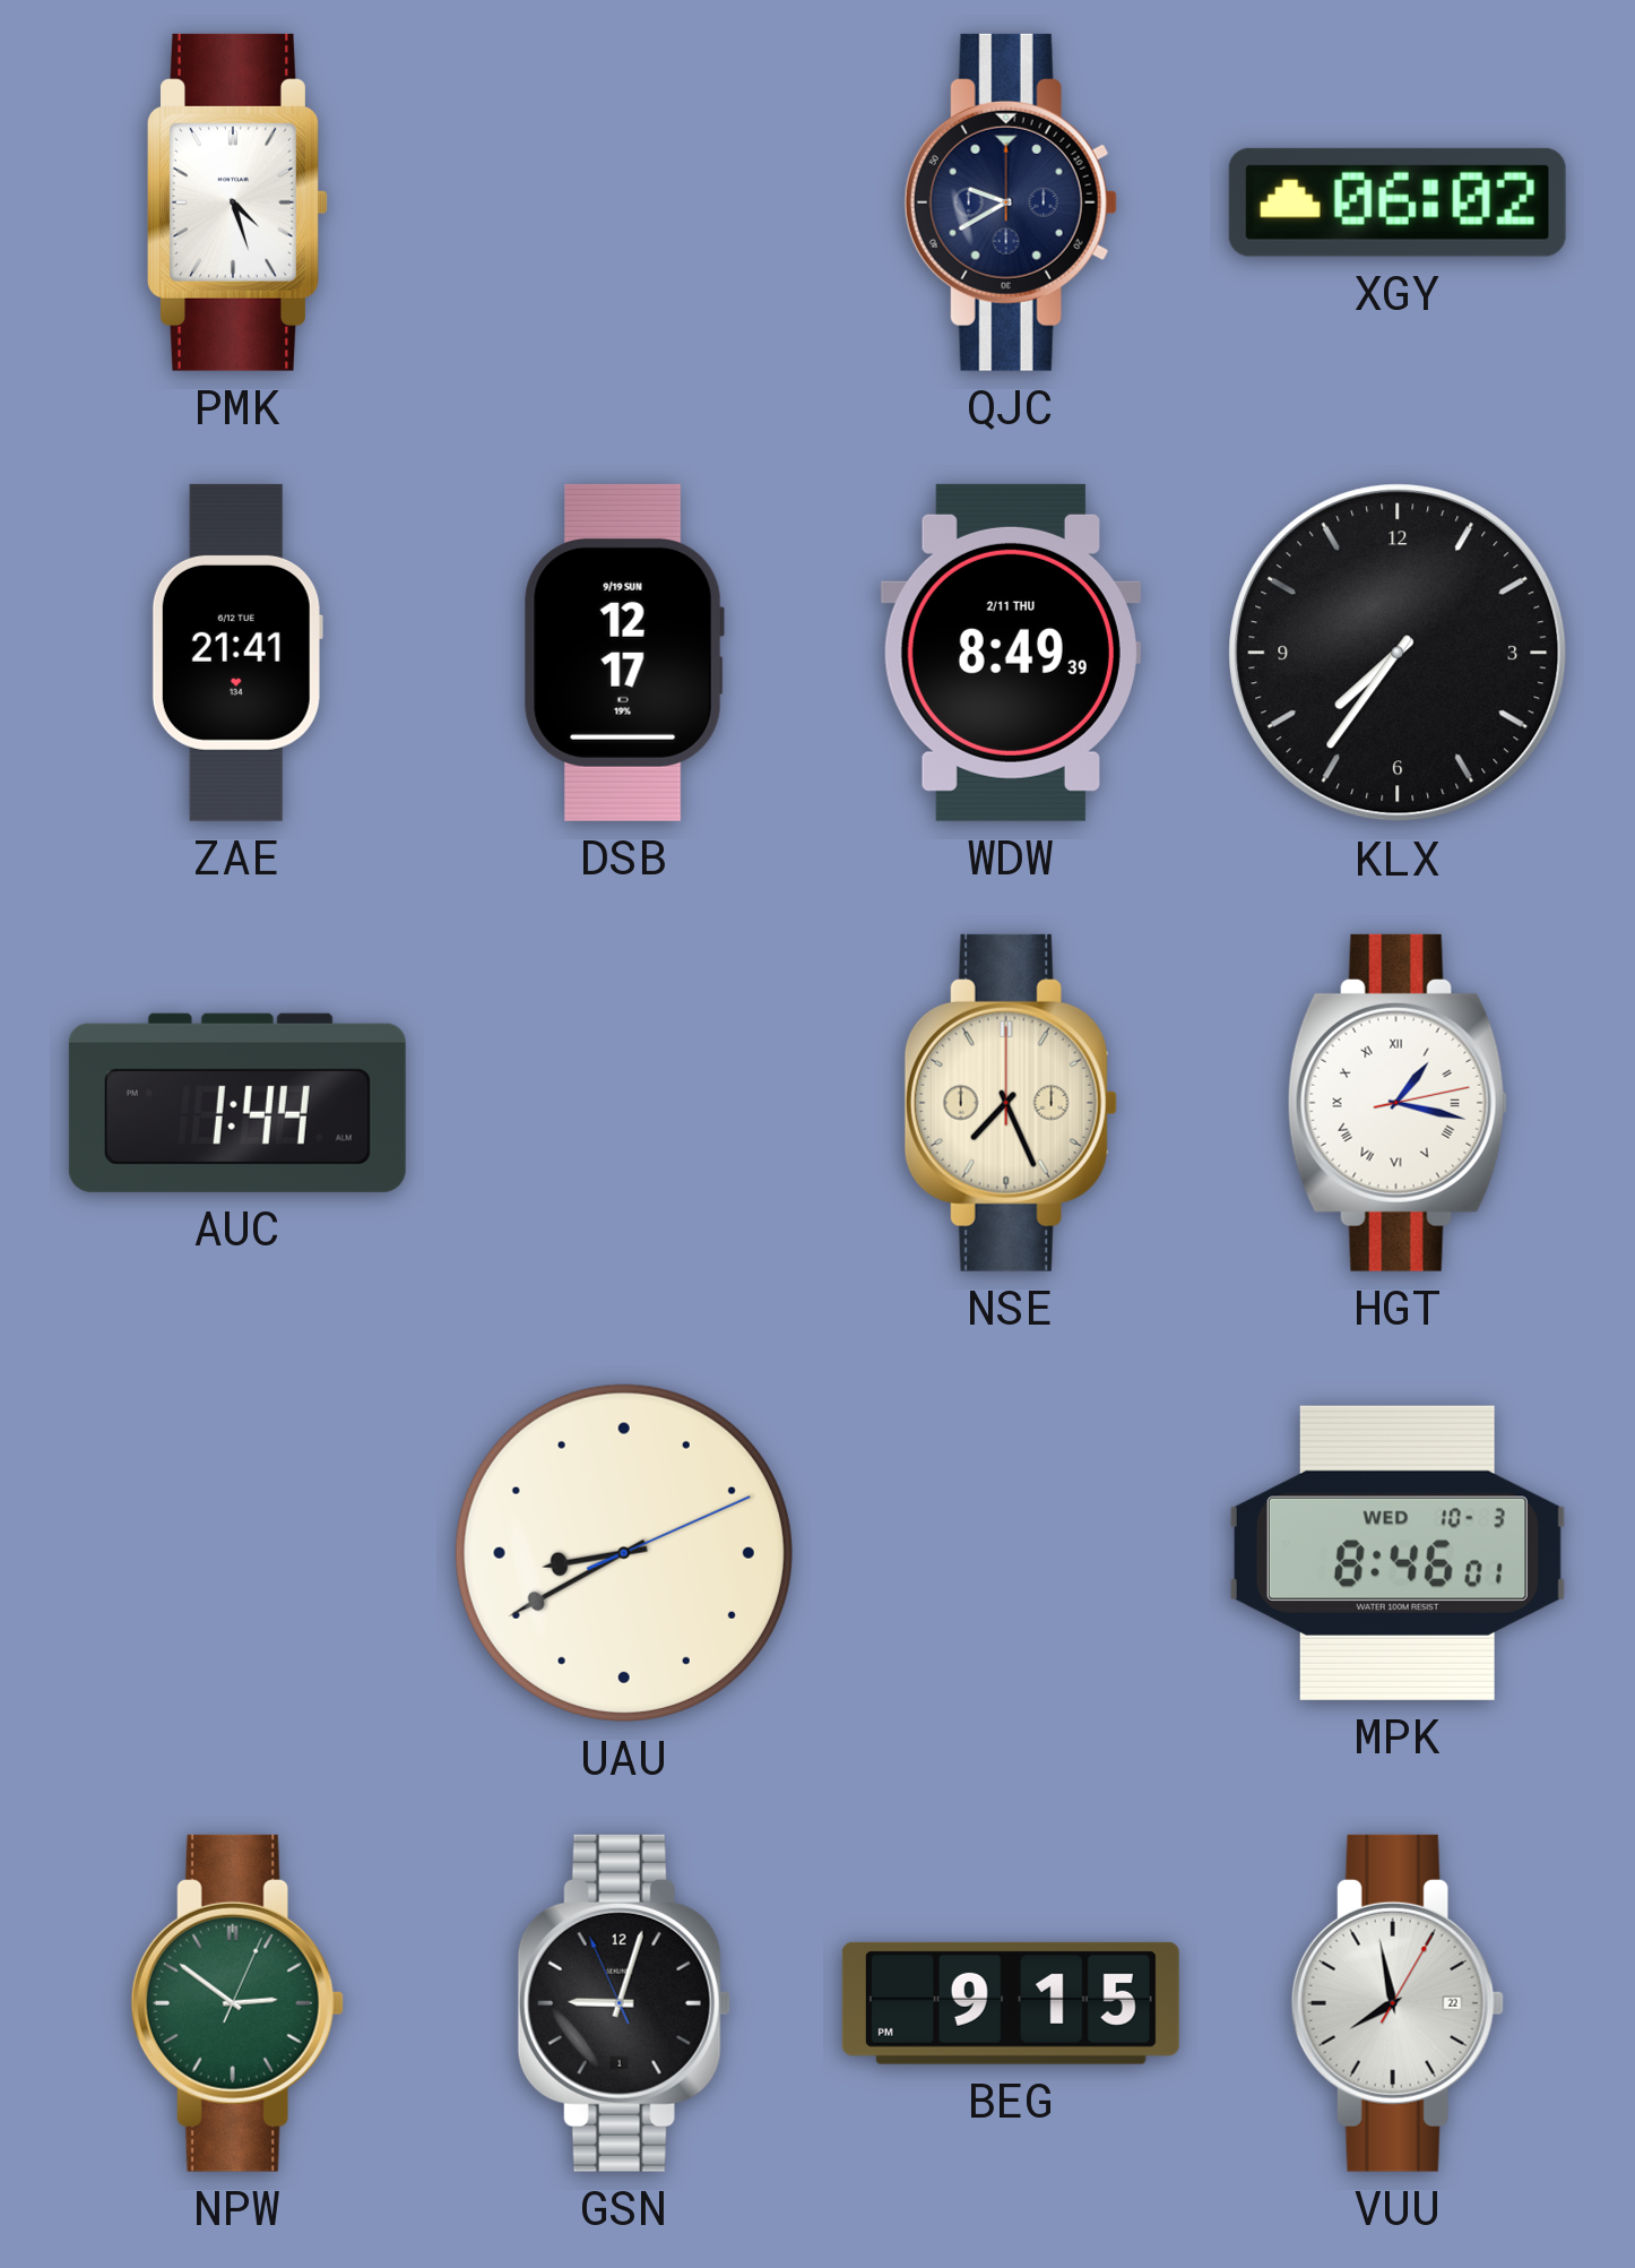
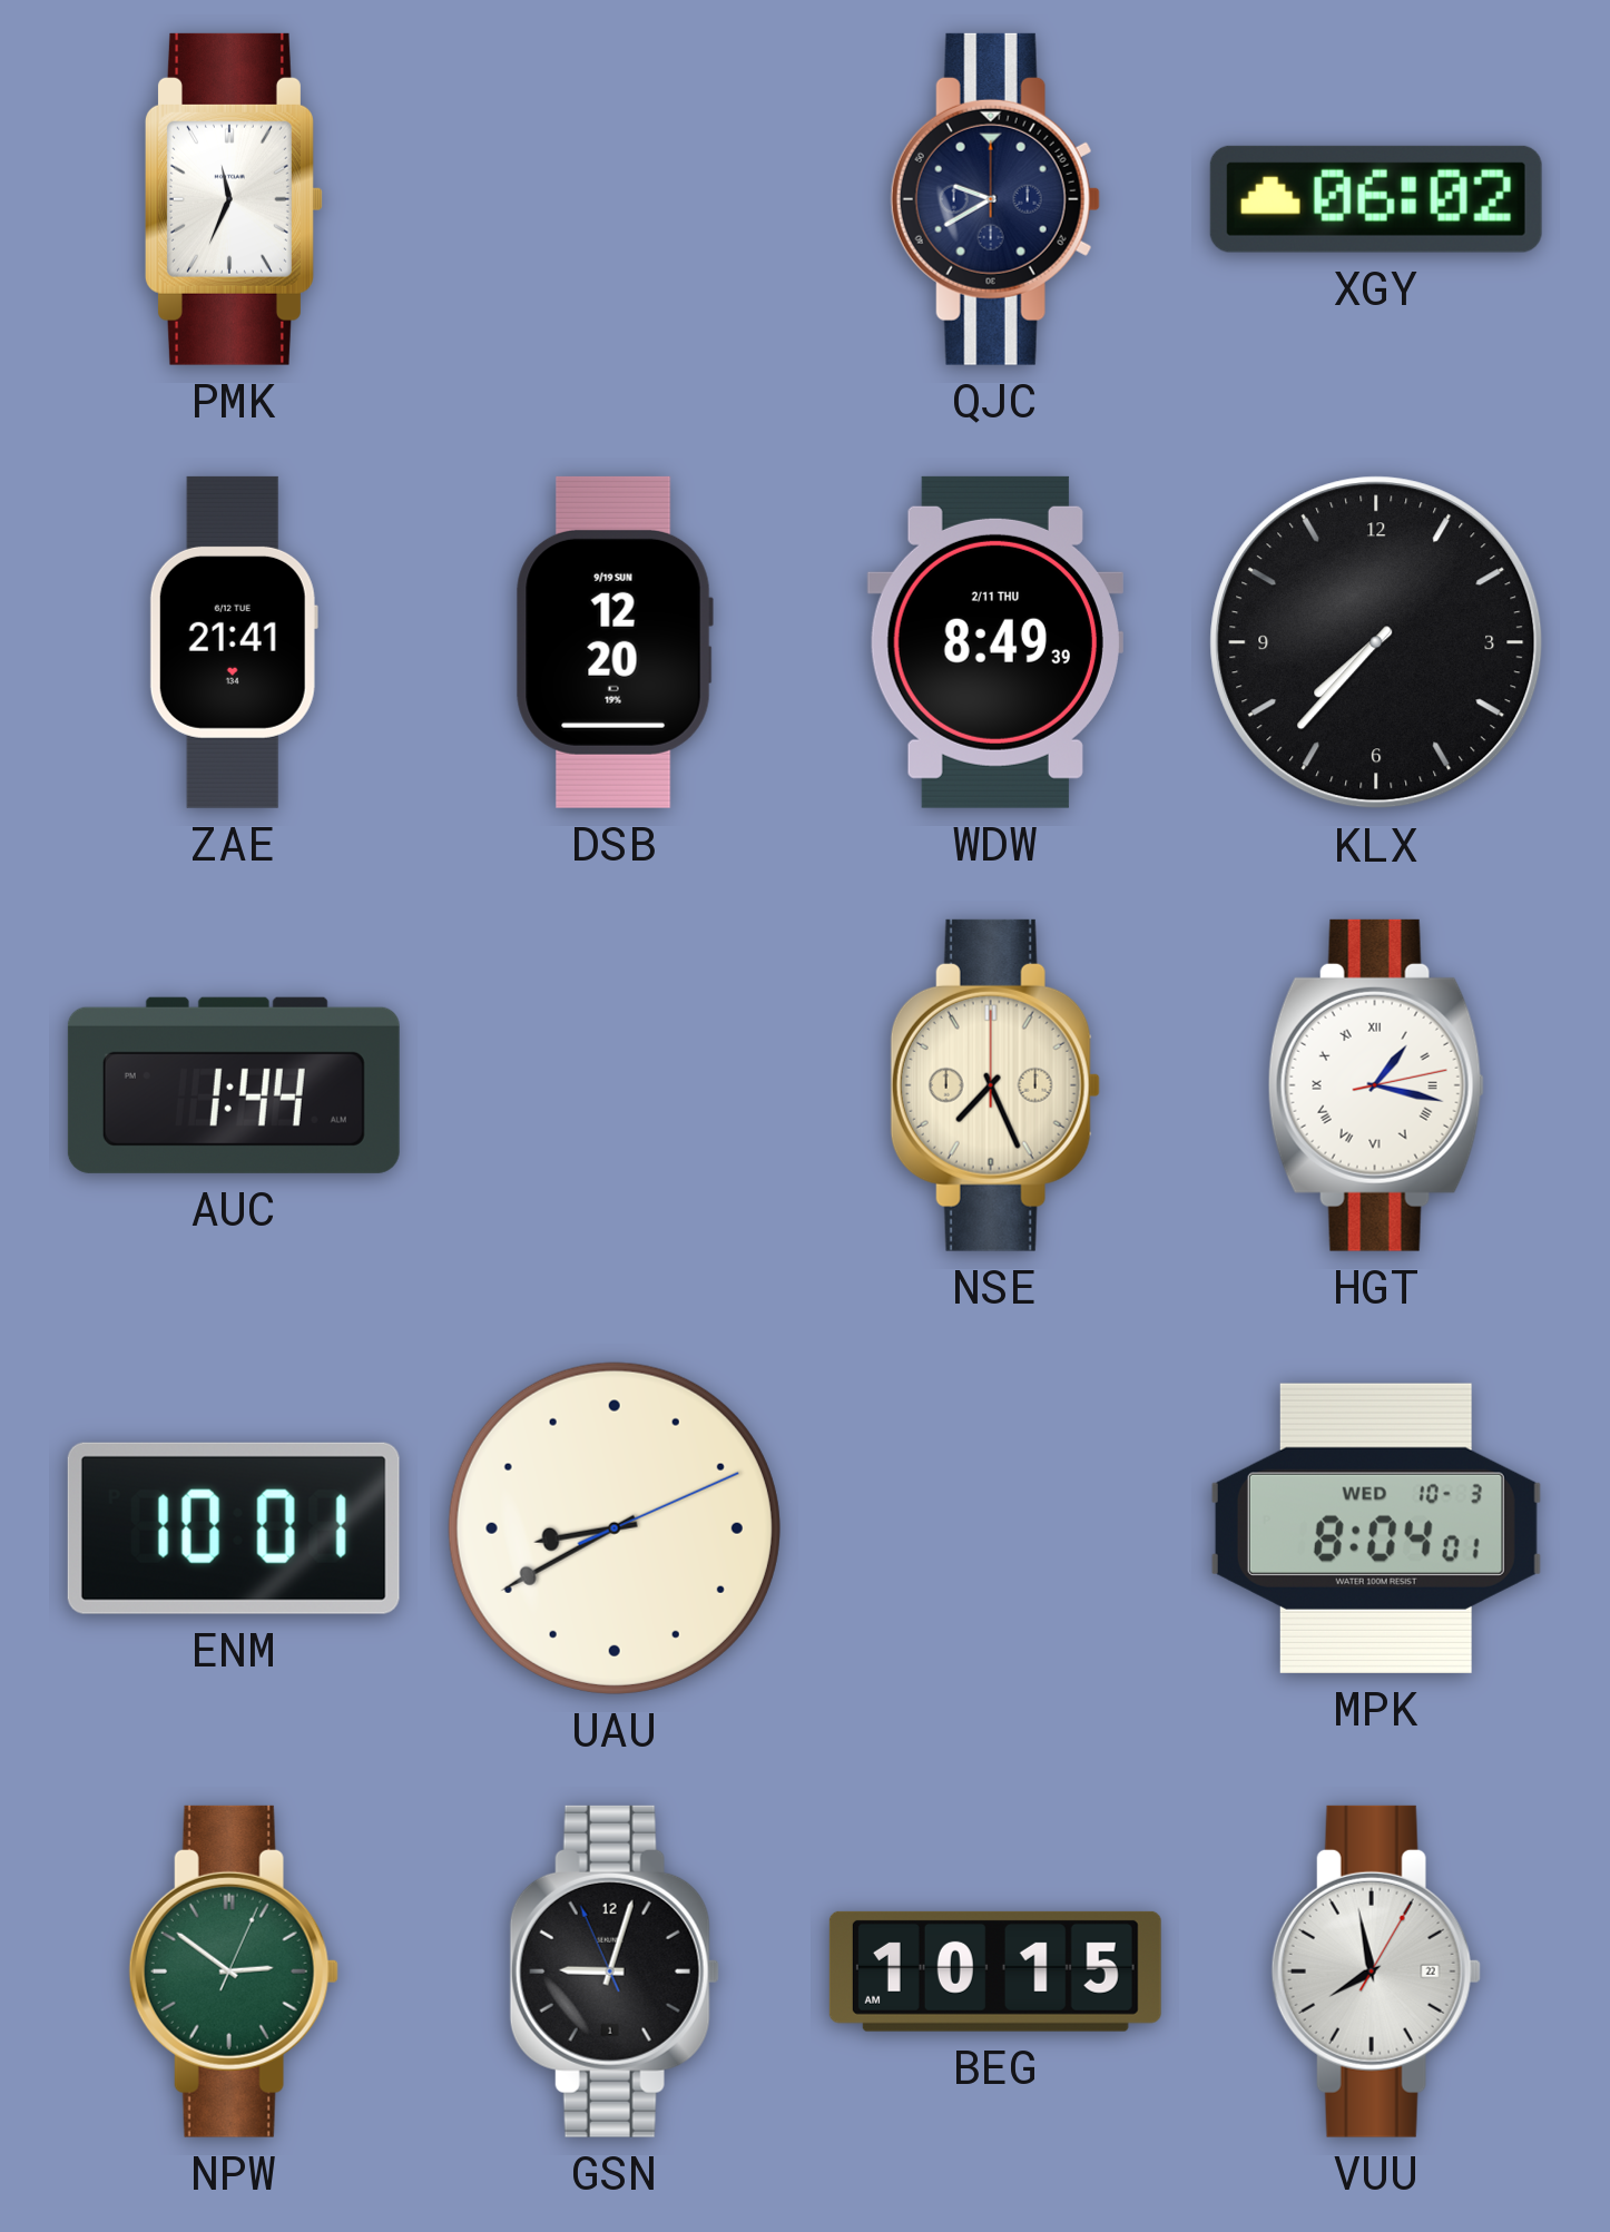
PMK: 4:27 -> 11:34
DSB: 12:17 -> 12:20
KLX: 7:36 -> 7:37
ENM: none -> 10:01
MPK: 8:46 -> 8:04
BEG: 9:15 -> 10:15
